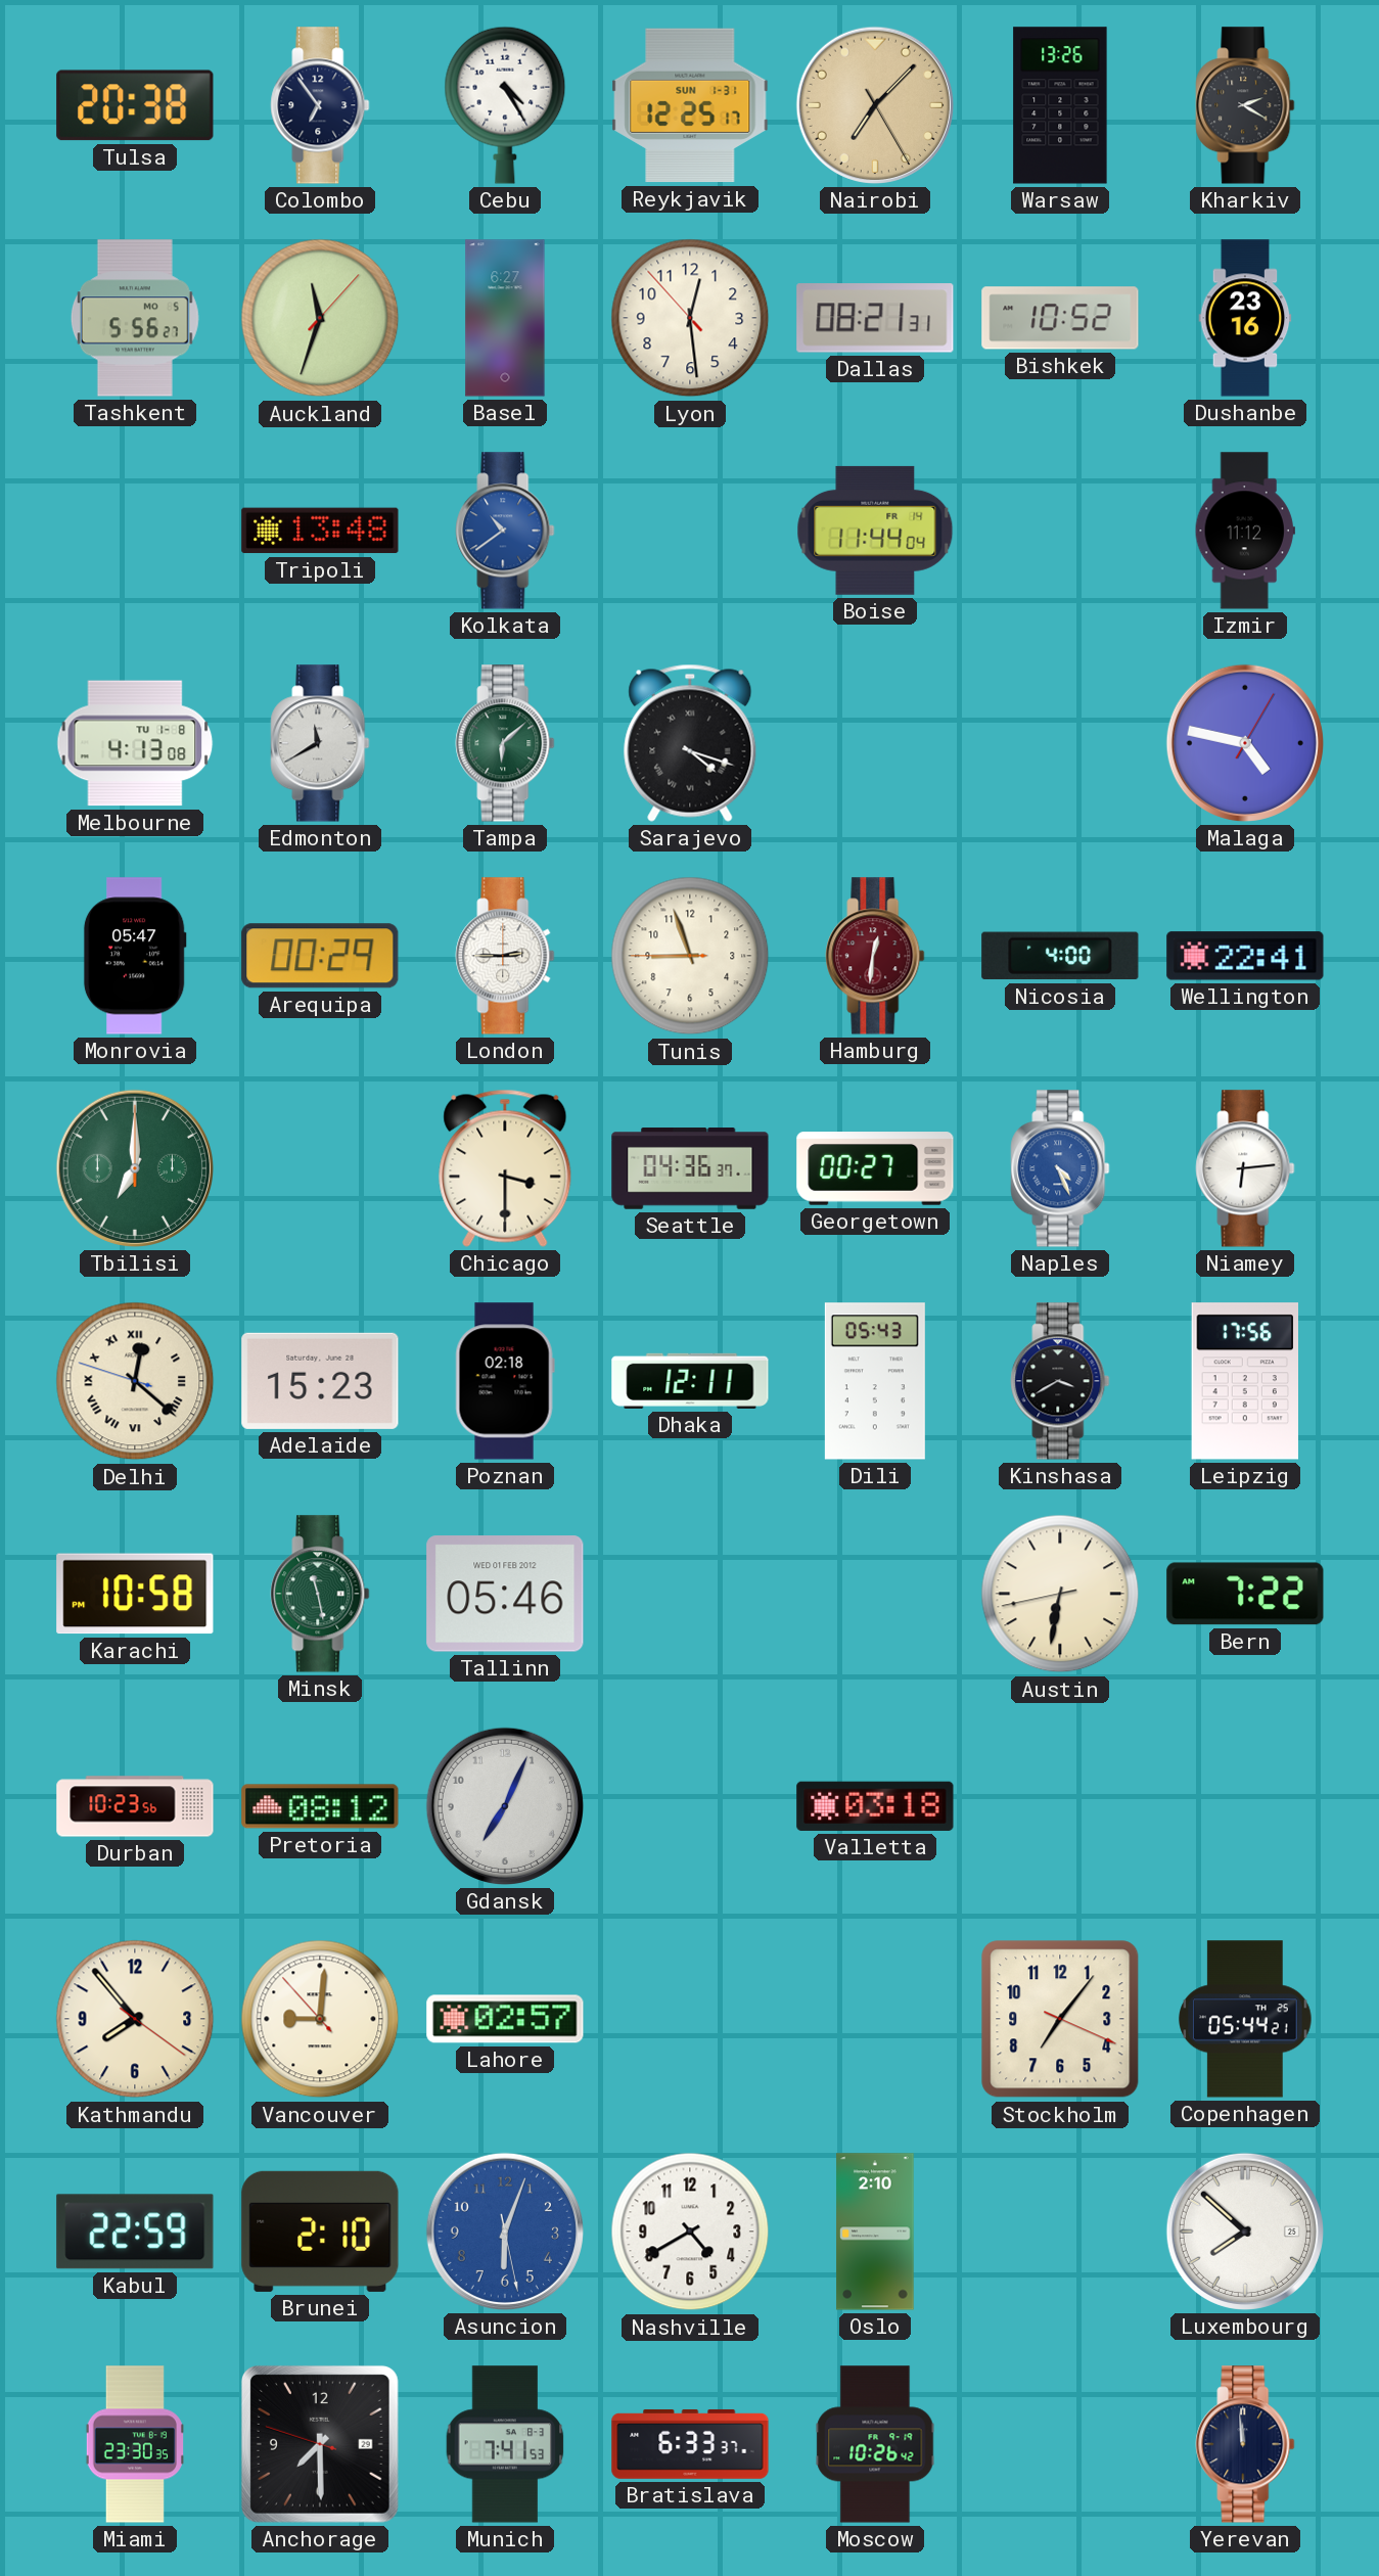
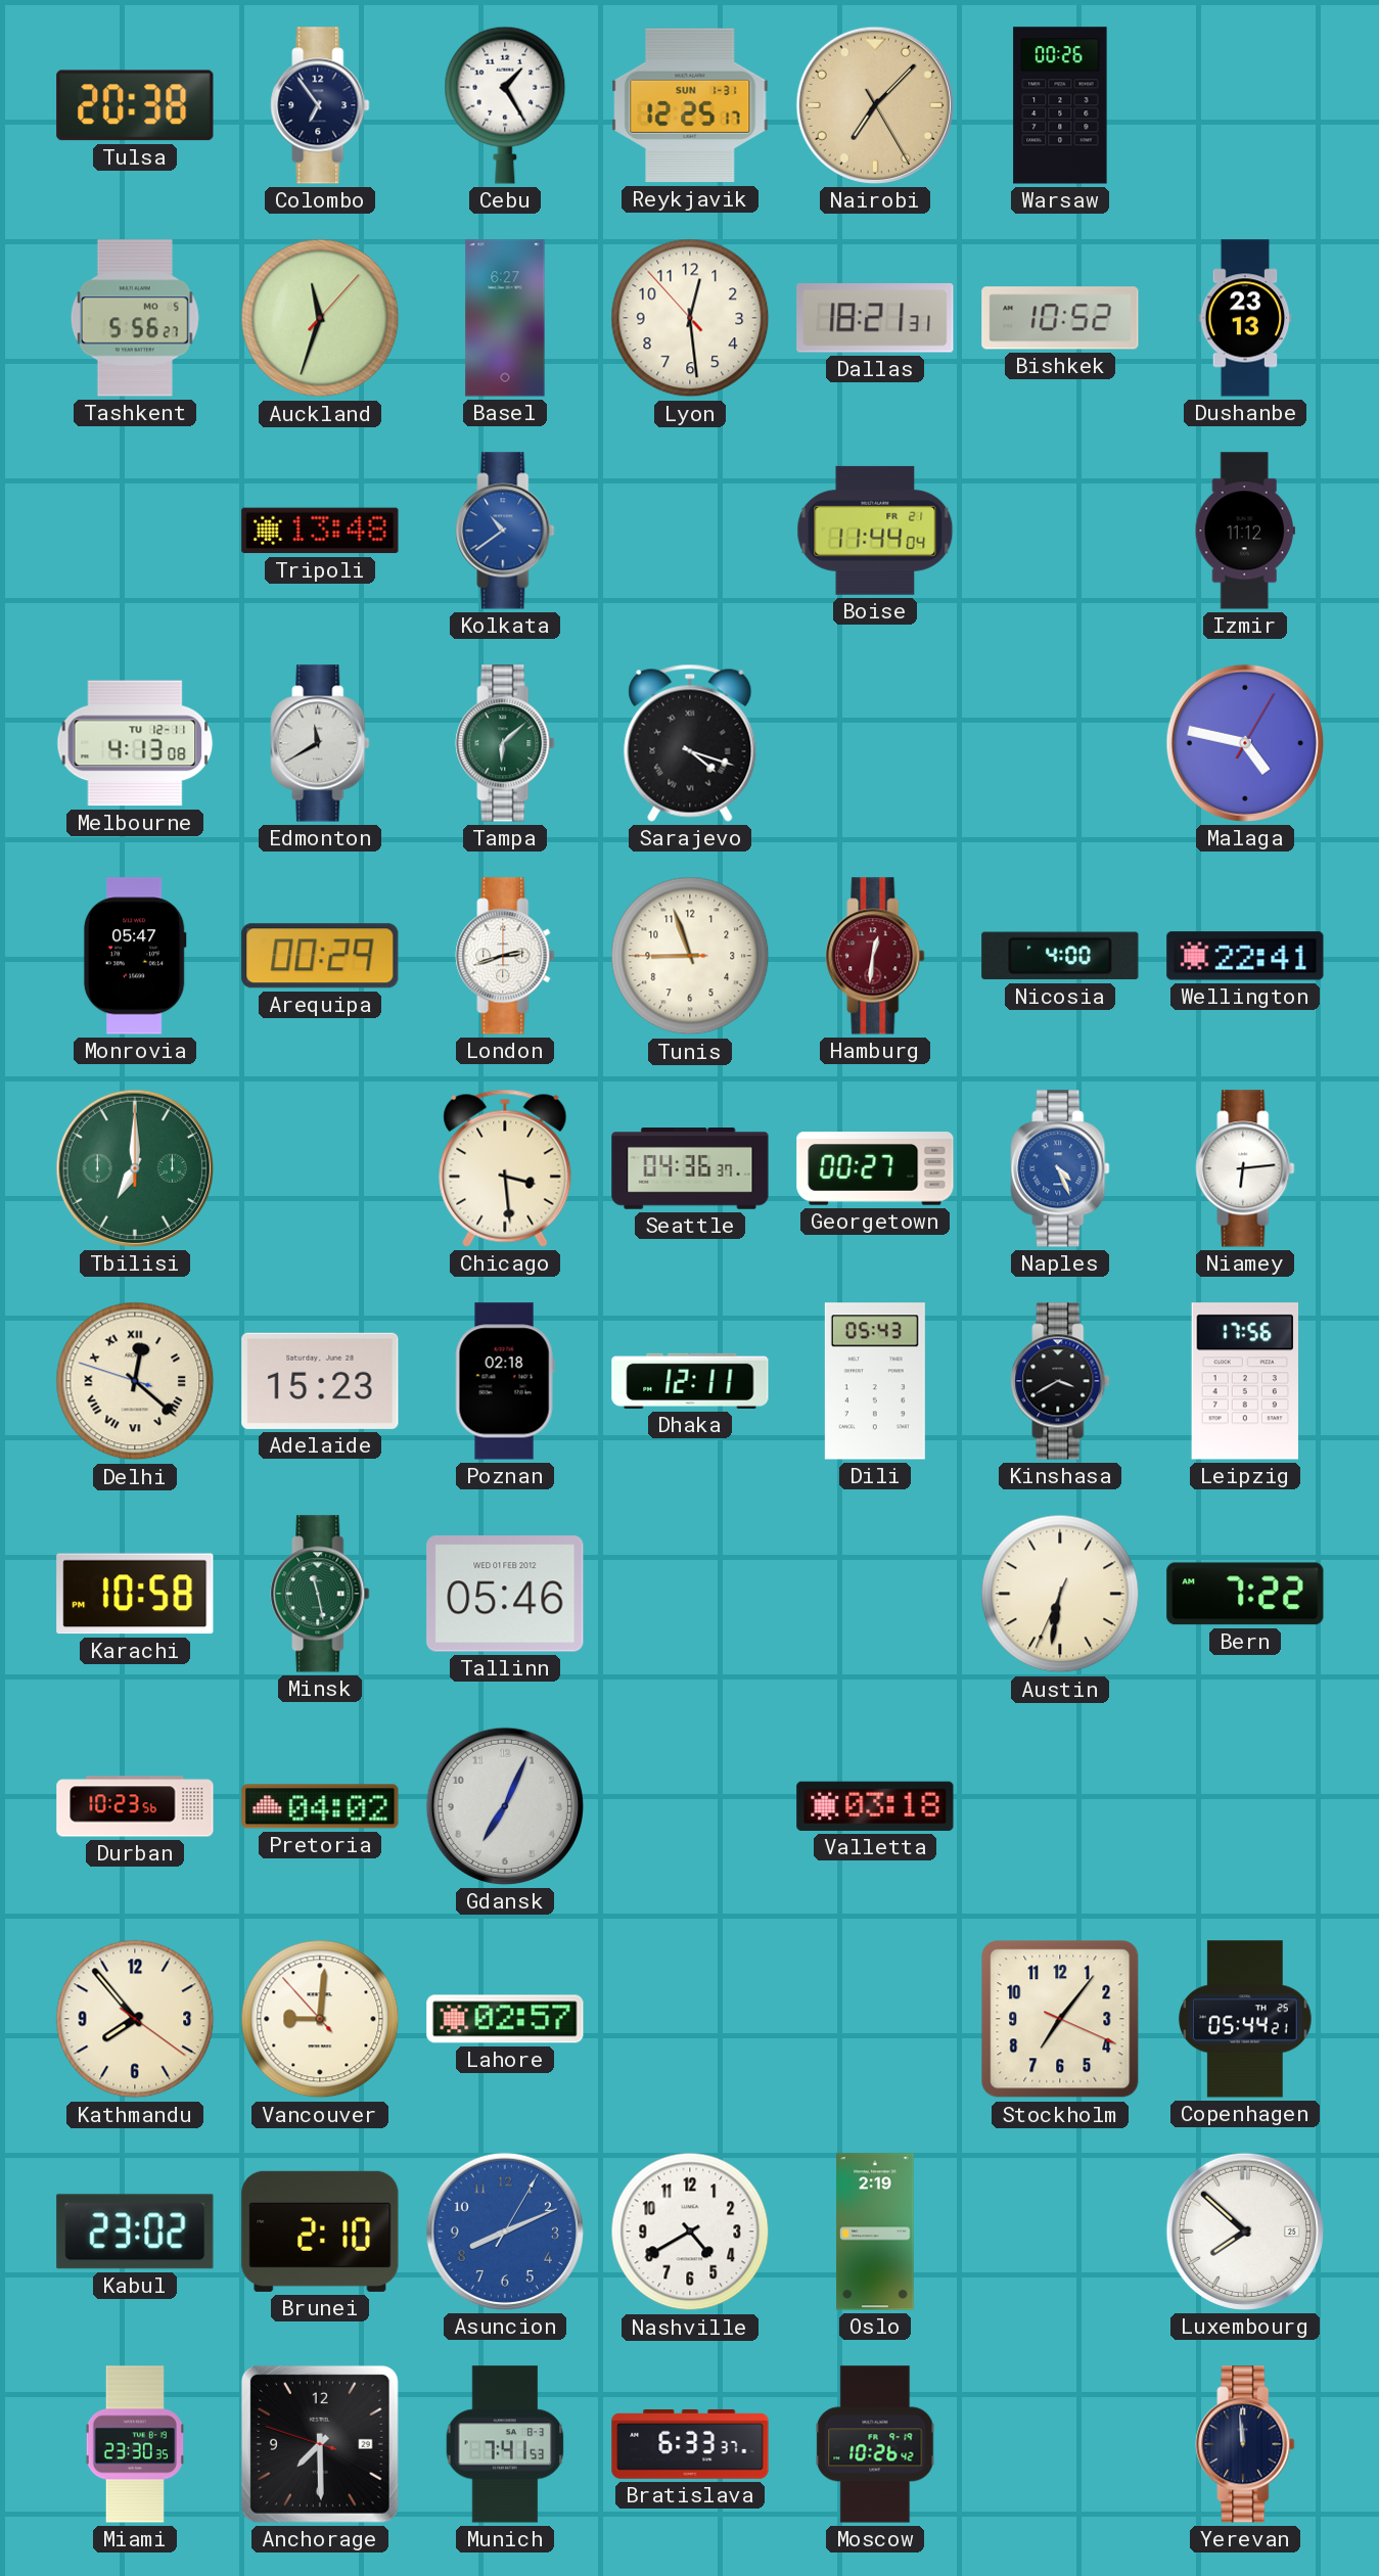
Cebu: 4:25 -> 1:25
Warsaw: 13:26 -> 00:26
Kharkiv: 2:20 -> none
Dallas: 08:21 -> 18:21
Dushanbe: 23:16 -> 23:13
Boise date: FR 14 -> FR 21
Melbourne date: TU 1-8 -> TU 12-11
London: 2:45 -> 2:42
Chicago: 3:30 -> 3:29
Austin: 6:31:43 -> 6:31:34
Pretoria: 08:12 -> 04:02
Kabul: 22:59 -> 23:02
Asuncion: 6:03 -> 8:11
Oslo: 2:10 -> 2:19
